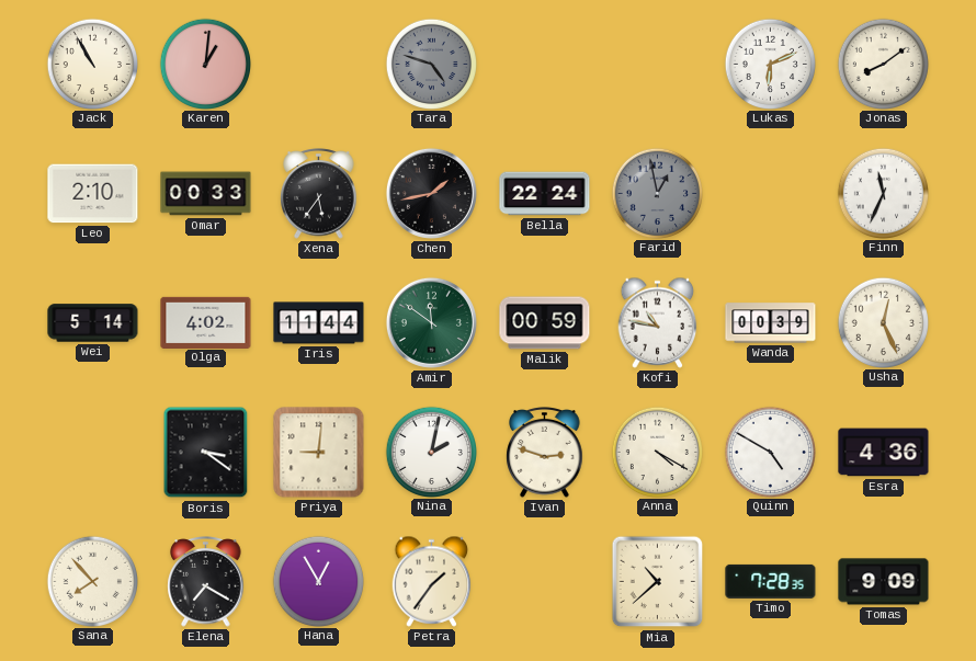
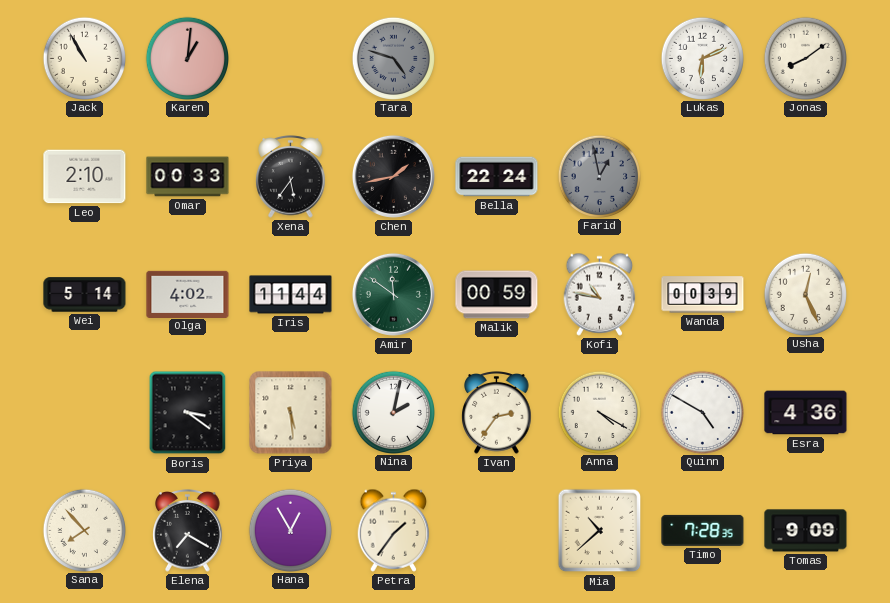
Finn: 11:34 -> none
Priya: 9:01 -> 5:29
Ivan: 2:48 -> 2:36
